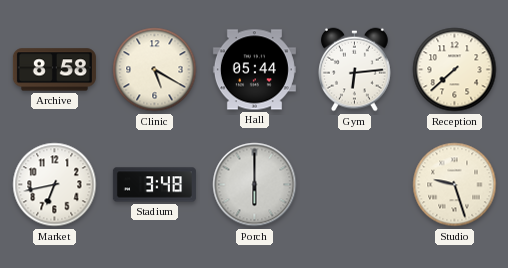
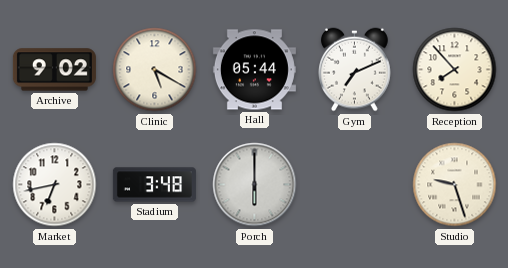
Archive: 8:58 -> 9:02
Gym: 6:14 -> 7:11
Reception: 7:38 -> 7:53
